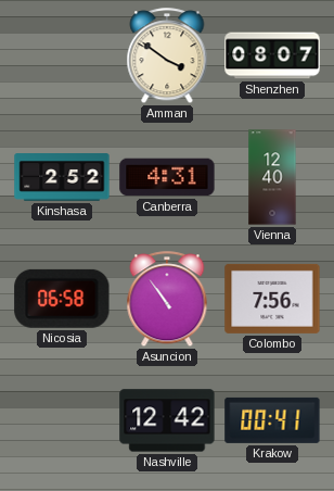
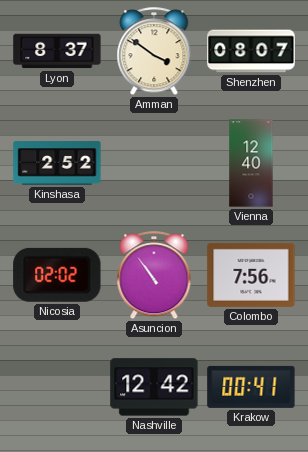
Lyon: none -> 8:37
Canberra: 4:31 -> none
Nicosia: 06:58 -> 02:02
